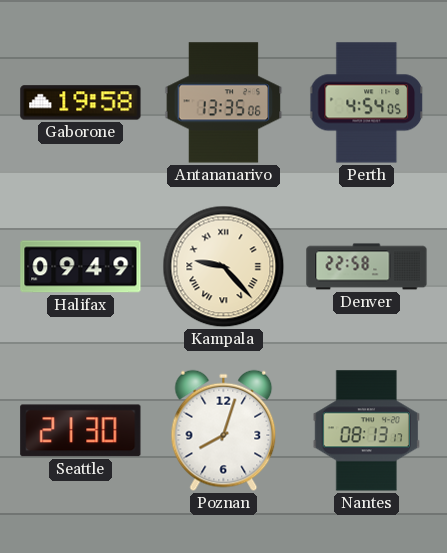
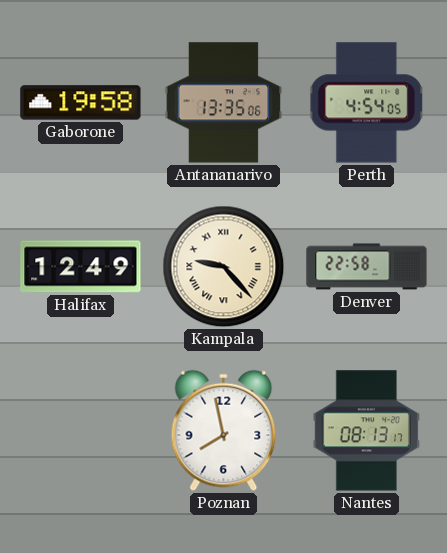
Halifax: 09:49 -> 12:49
Seattle: 21:30 -> none
Poznan: 8:03 -> 7:58
